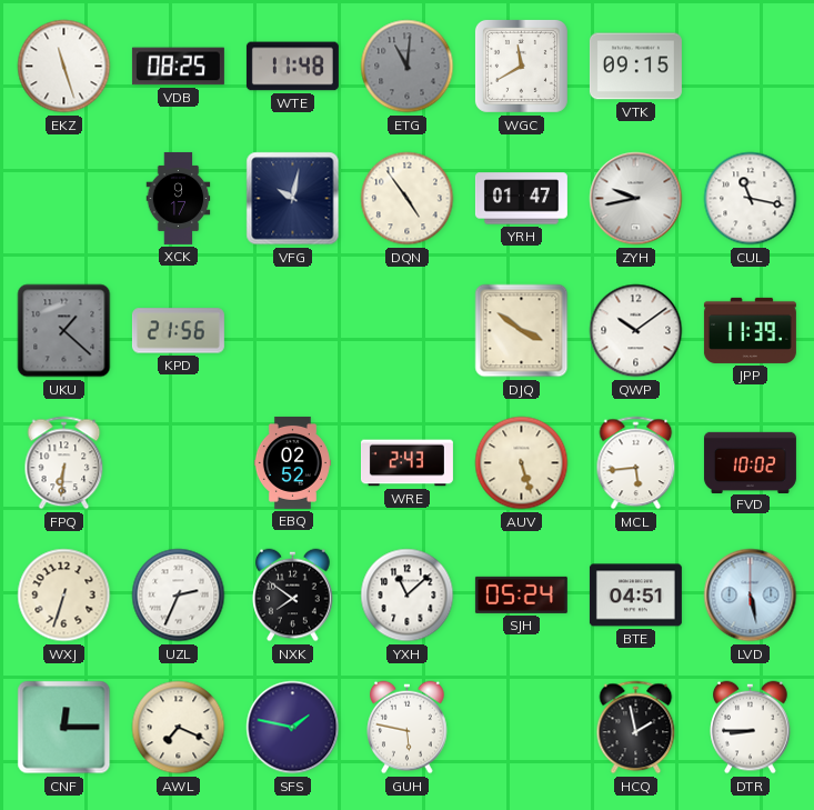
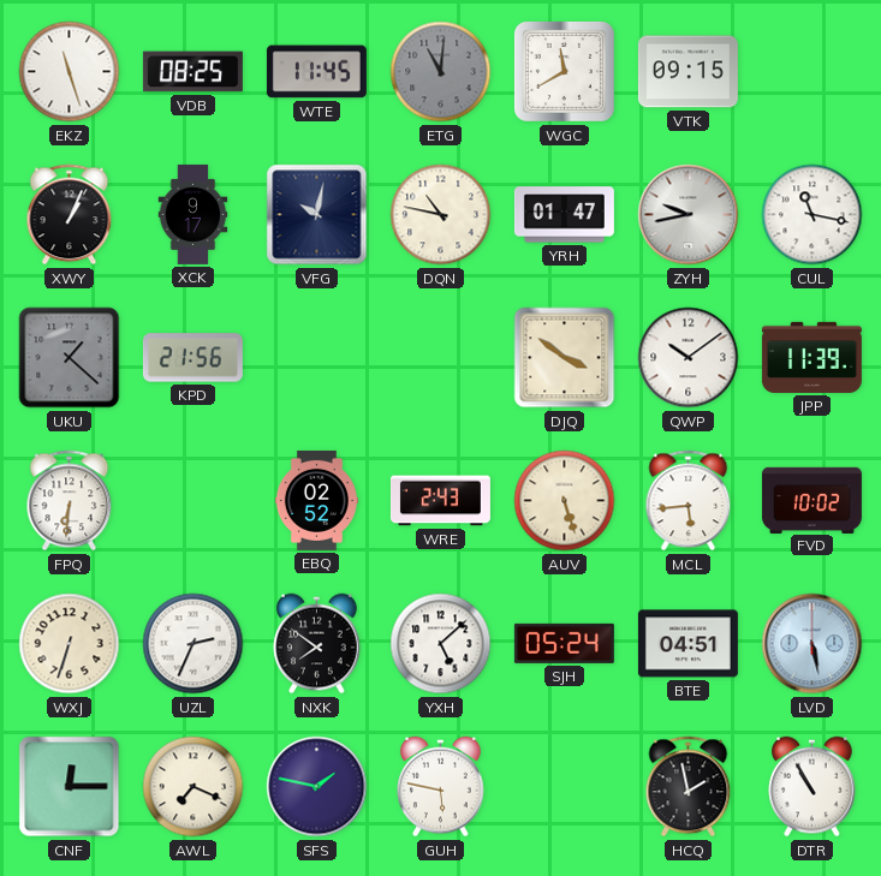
WTE: 11:48 -> 11:45
XWY: none -> 1:04
DQN: 4:54 -> 10:47
YXH: 11:08 -> 5:08
DTR: 8:45 -> 10:55
